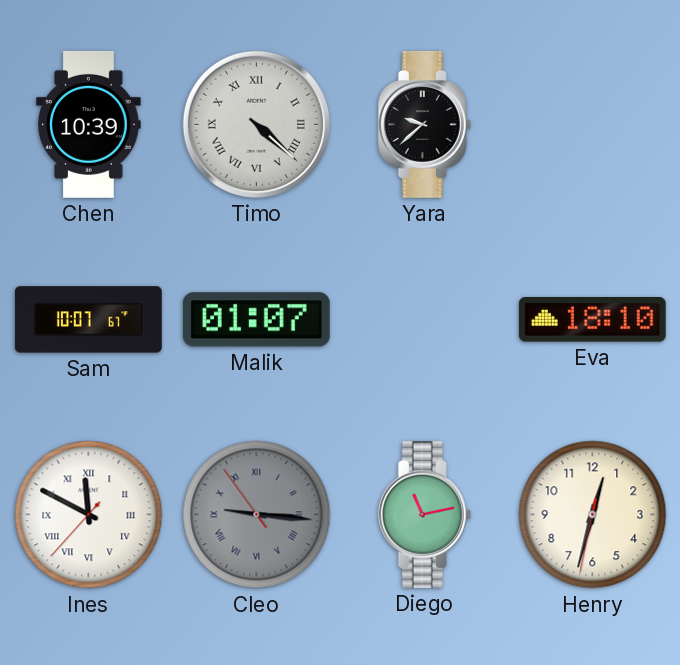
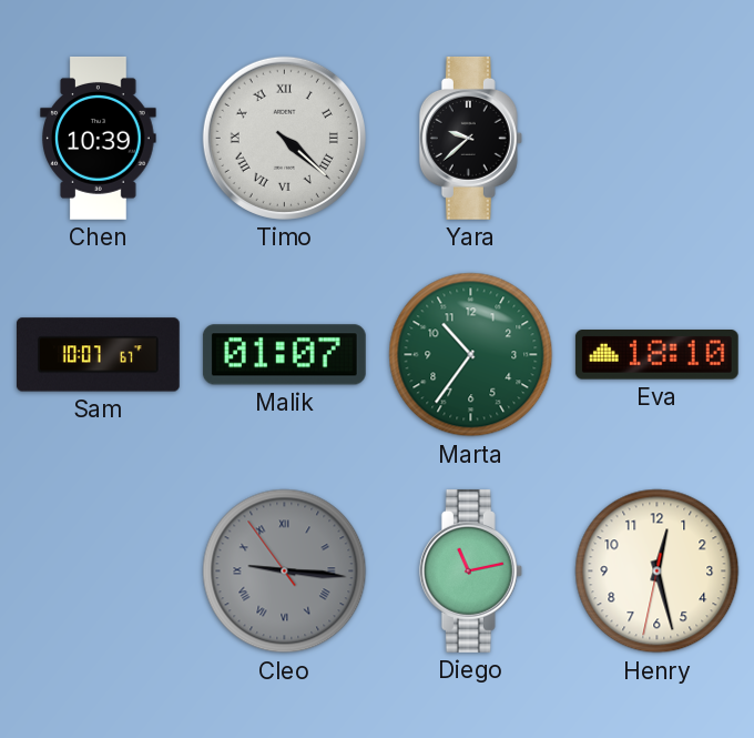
Marta: none -> 10:36
Ines: 11:49 -> none
Henry: 12:32 -> 12:27
